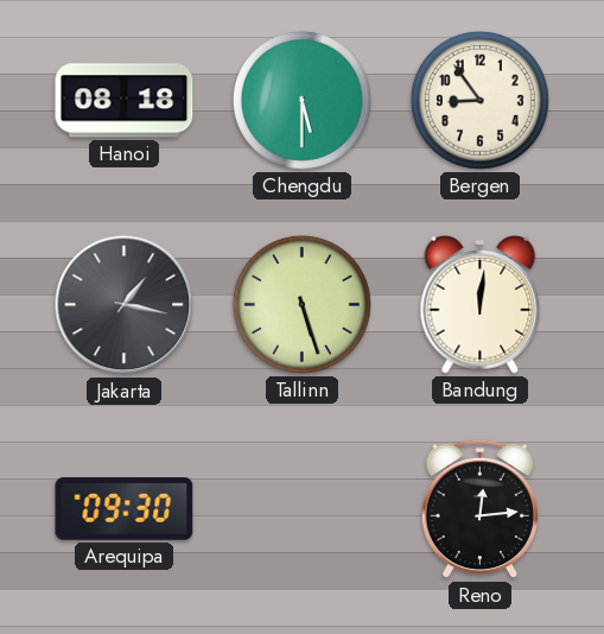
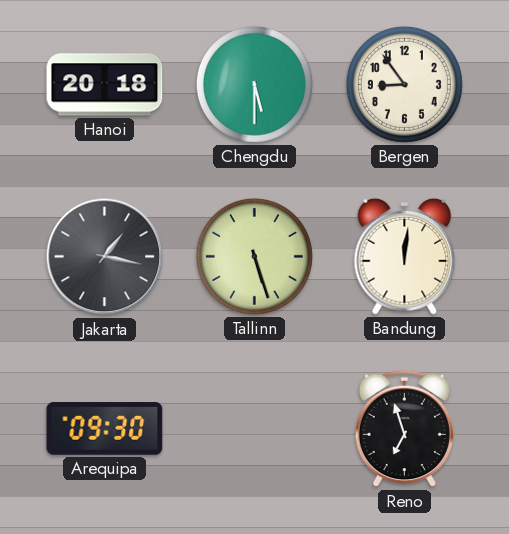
Hanoi: 08:18 -> 20:18
Reno: 12:14 -> 6:57
